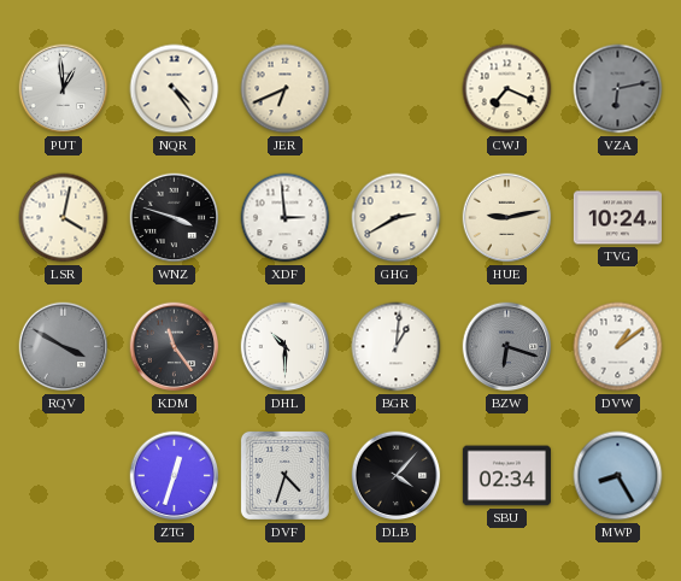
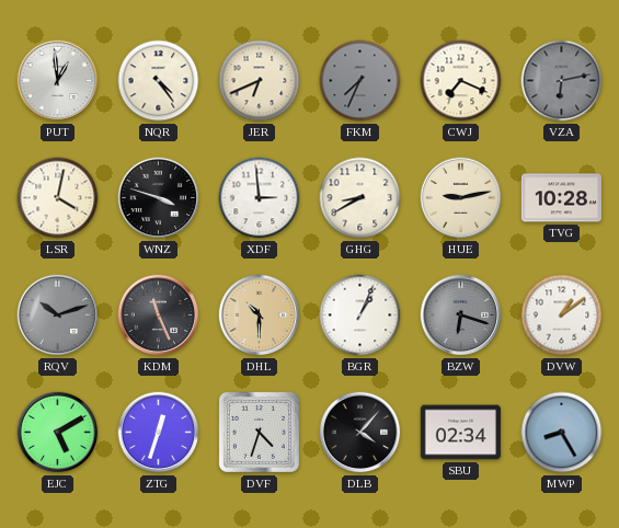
FKM: none -> 7:34
GHG: 2:40 -> 8:40
TVG: 10:24 -> 10:28
RQV: 3:50 -> 10:12
KDM: 11:24 -> 11:26
DHL dial: white -> champagne
BGR: 1:01 -> 1:04
EJC: none -> 5:10
